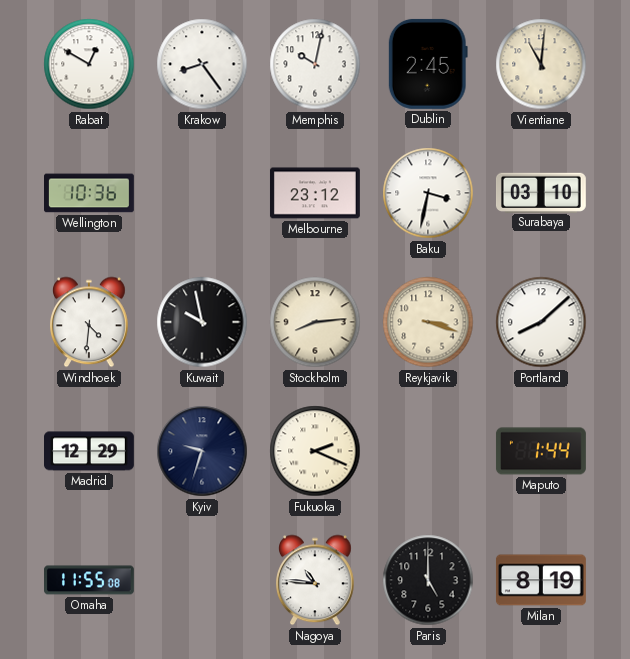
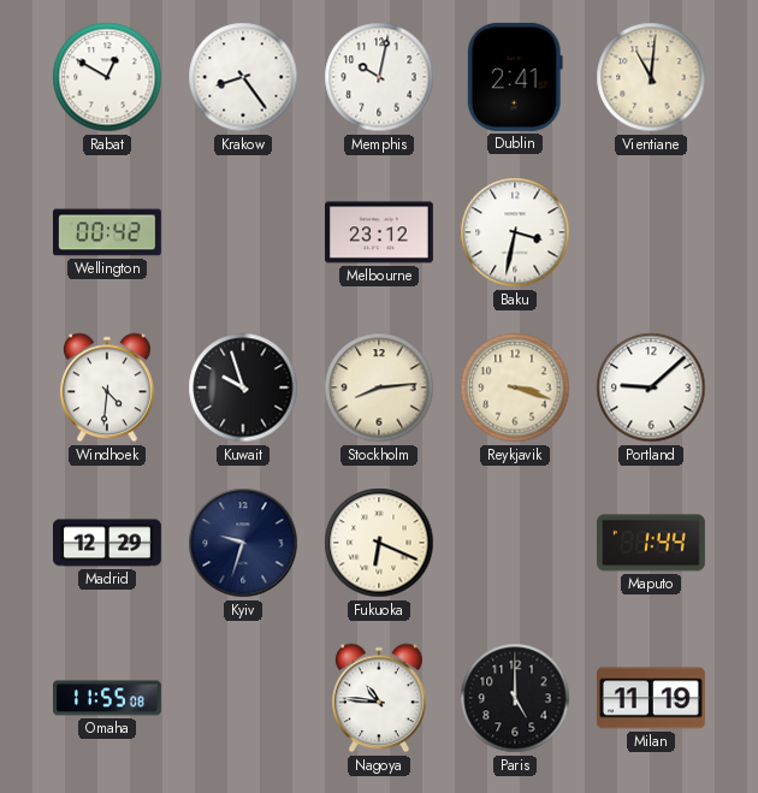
Dublin: 2:45 -> 2:41
Wellington: 10:36 -> 00:42
Surabaya: 03:10 -> none
Kuwait: 9:58 -> 9:57
Portland: 8:08 -> 9:08
Fukuoka: 2:19 -> 6:19
Milan: 8:19 -> 11:19
